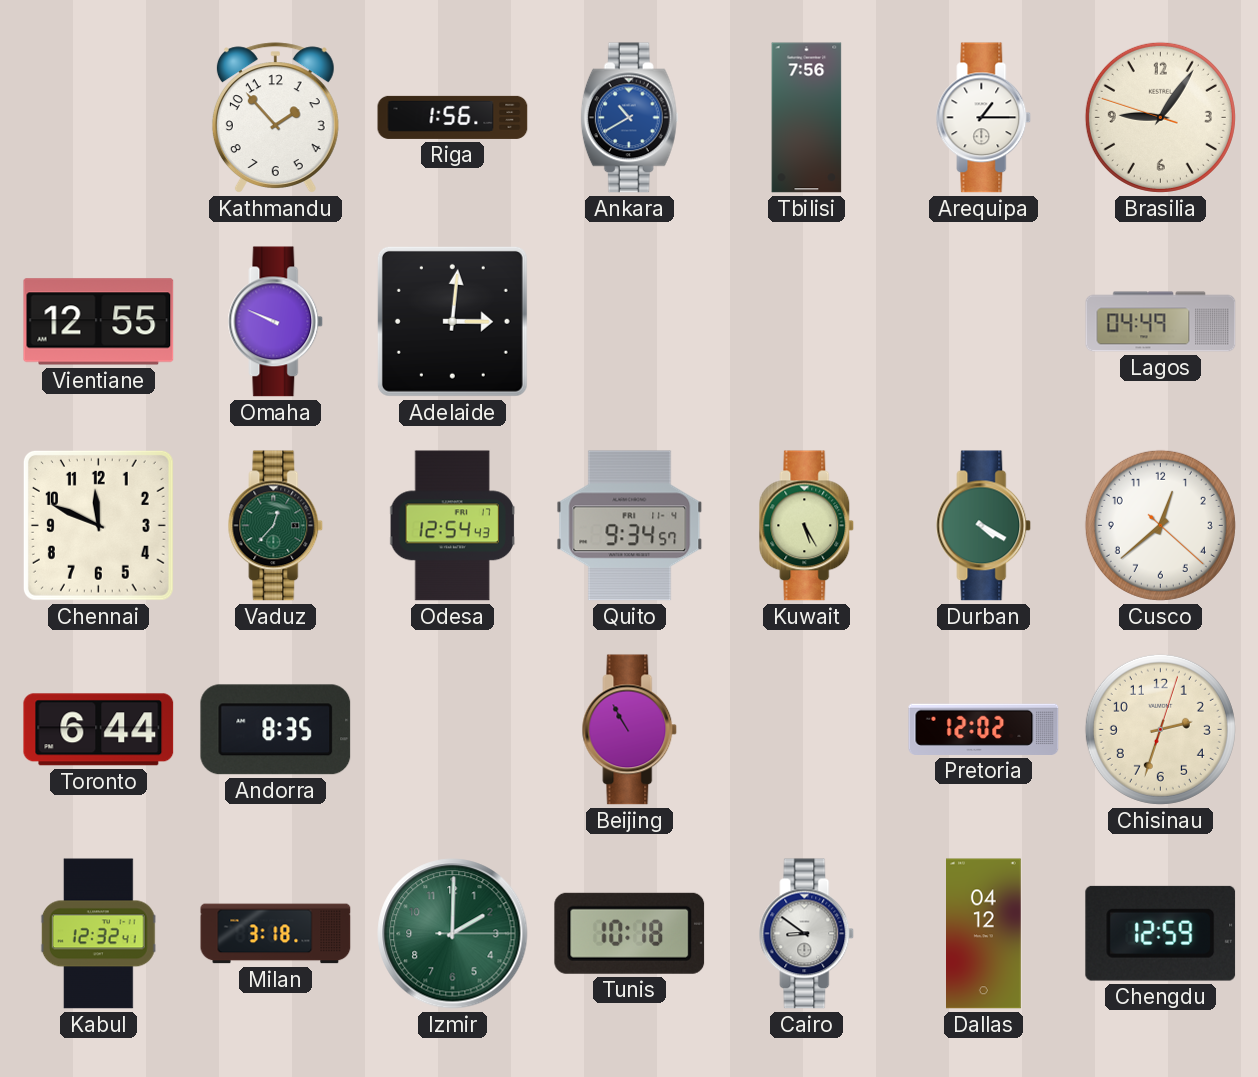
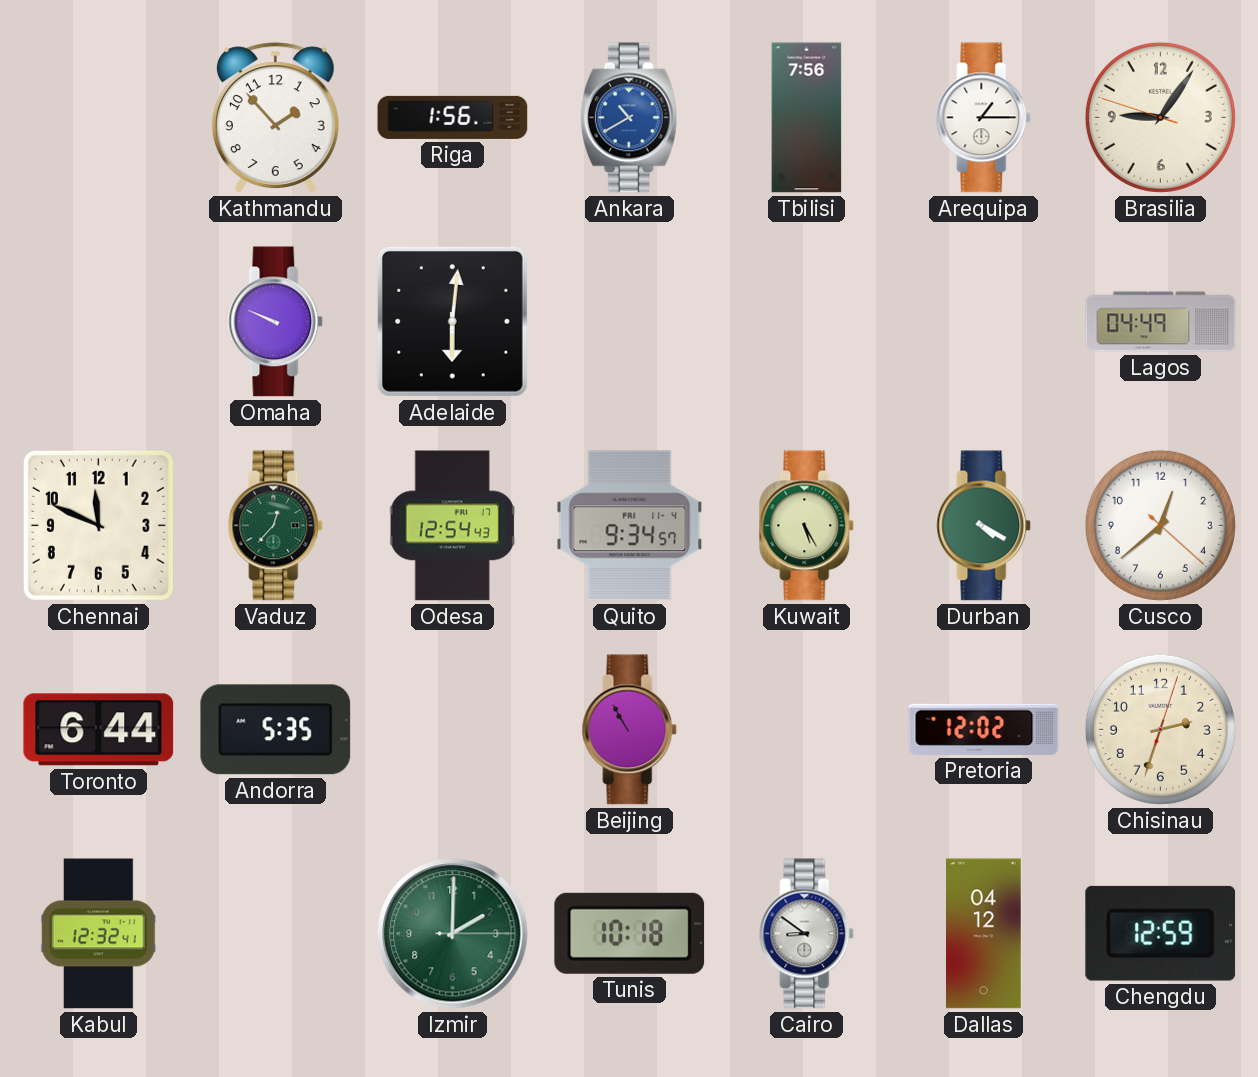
Vientiane: 12:55 -> none
Adelaide: 3:01 -> 6:01
Andorra: 8:35 -> 5:35
Milan: 3:18 -> none
